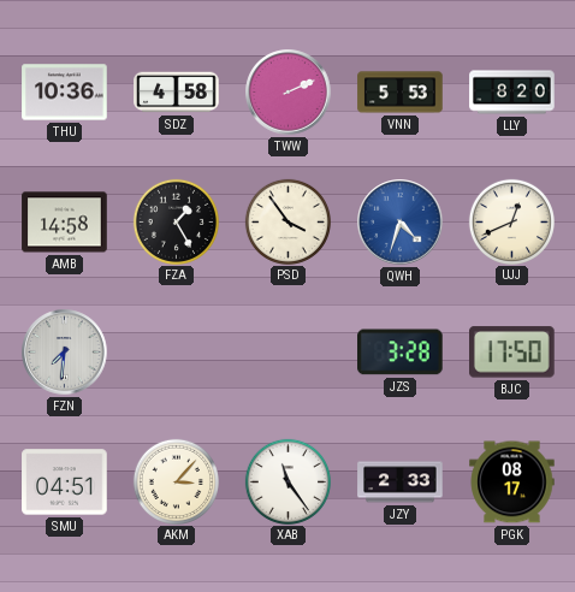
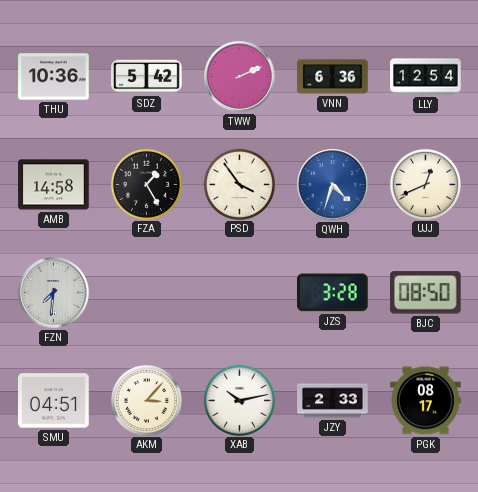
SDZ: 4:58 -> 5:42
VNN: 5:53 -> 6:36
LLY: 8:20 -> 12:54
BJC: 17:50 -> 08:50
XAB: 11:24 -> 10:13
